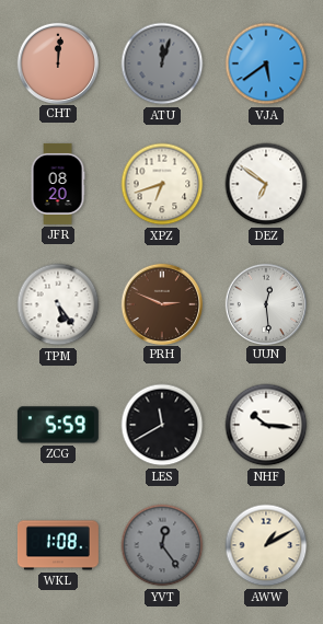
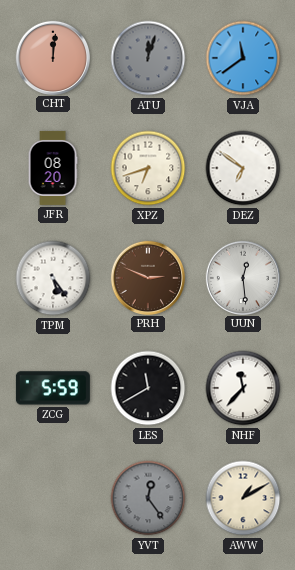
VJA: 5:39 -> 11:39
NHF: 10:16 -> 11:37
WKL: 1:08 -> none
